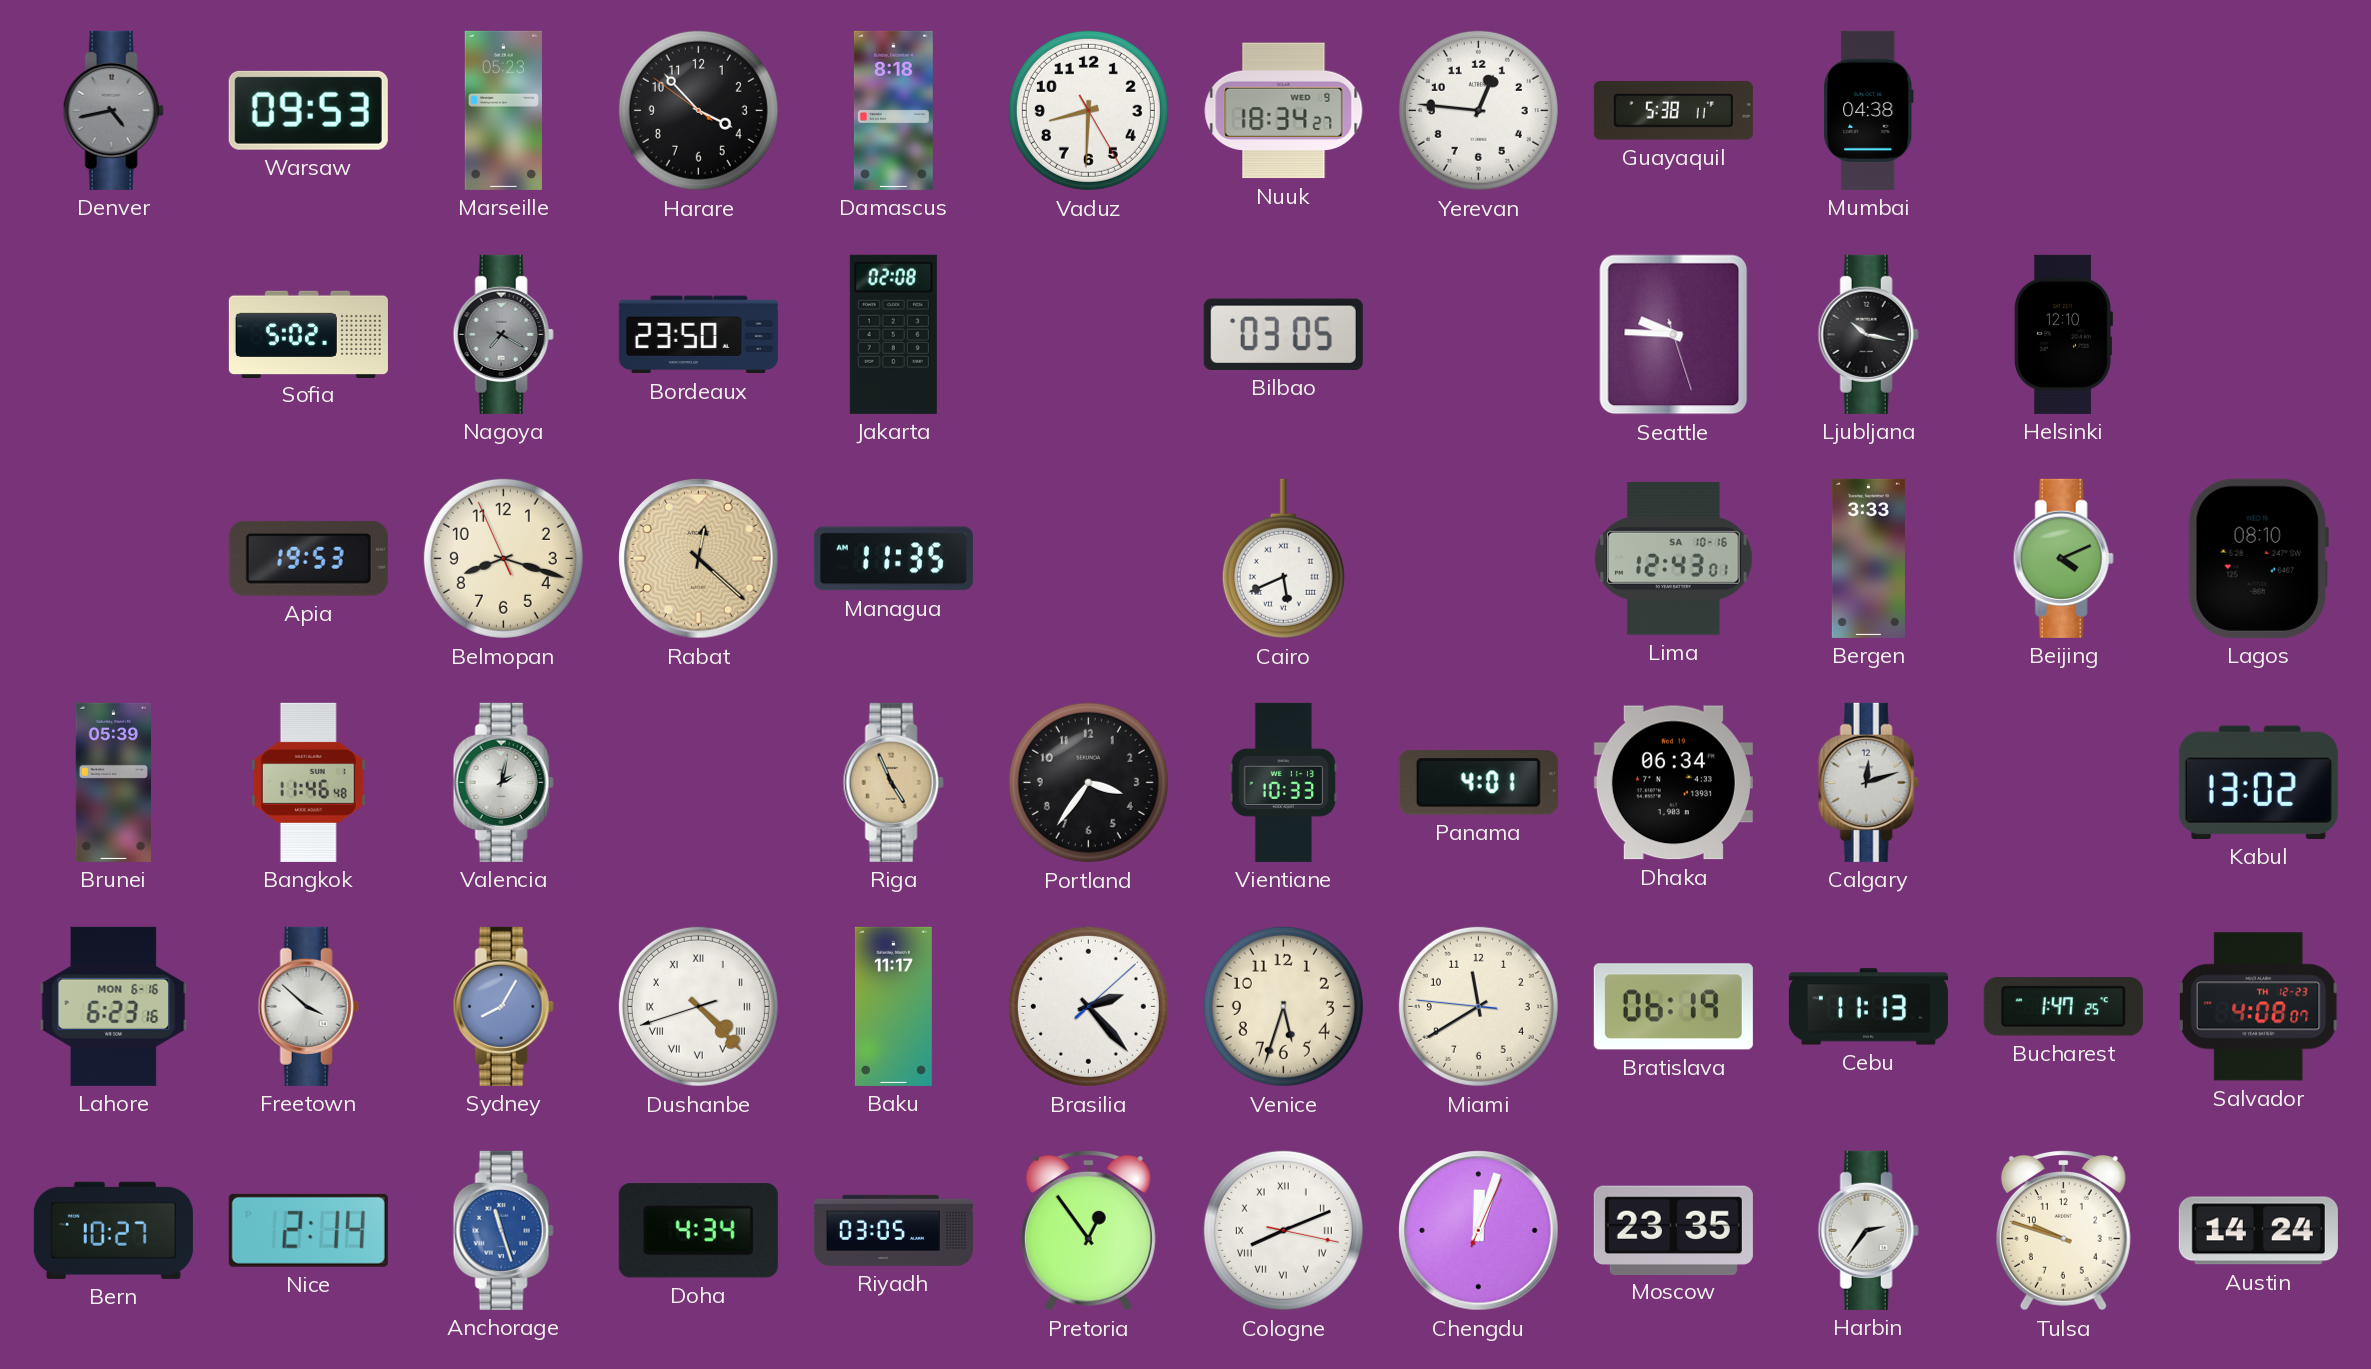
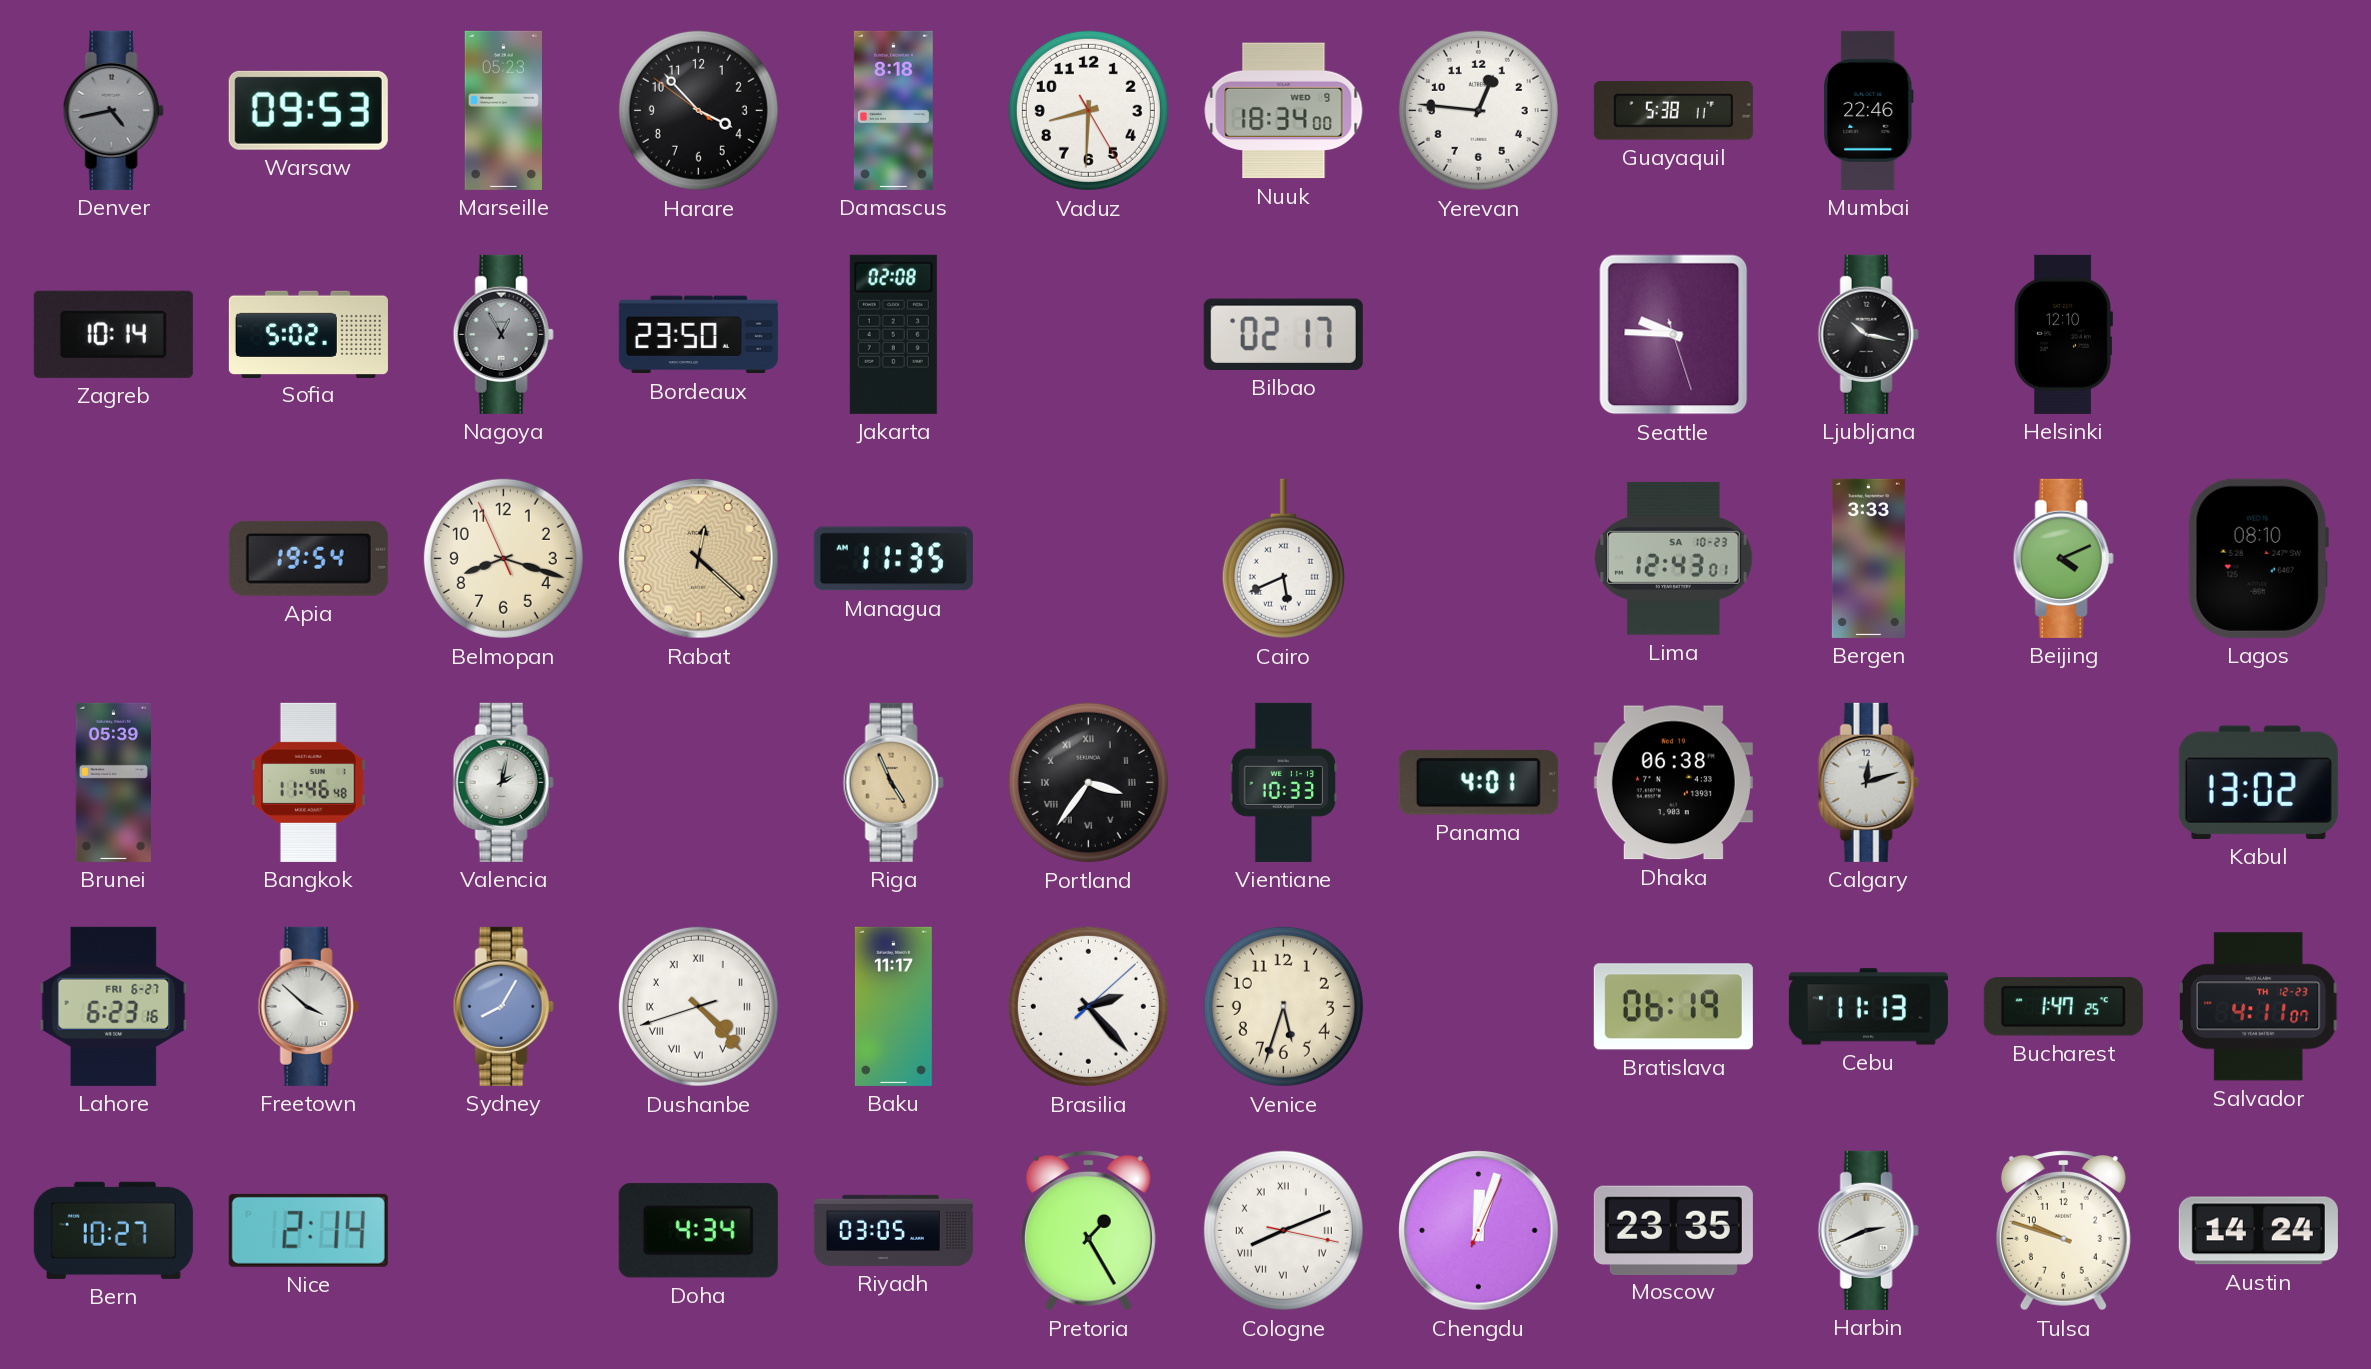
Nuuk: 18:34:27 -> 18:34:00
Mumbai: 04:38 -> 22:46
Zagreb: none -> 10:14
Nagoya: 7:20 -> 12:55
Bilbao: 03:05 -> 02:17
Apia: 19:53 -> 19:54
Lima date: SA 10-16 -> SA 10-23
Portland numerals: Arabic -> Roman
Dhaka: 06:34 -> 06:38
Lahore date: MON 6-16 -> FRI 6-27
Miami: 11:39 -> none
Salvador: 4:08 -> 4:11
Anchorage: 11:27 -> none
Pretoria: 12:54 -> 1:25
Harbin: 2:36 -> 2:41
